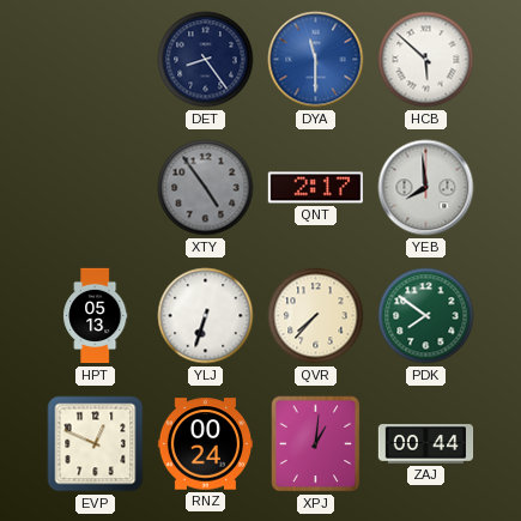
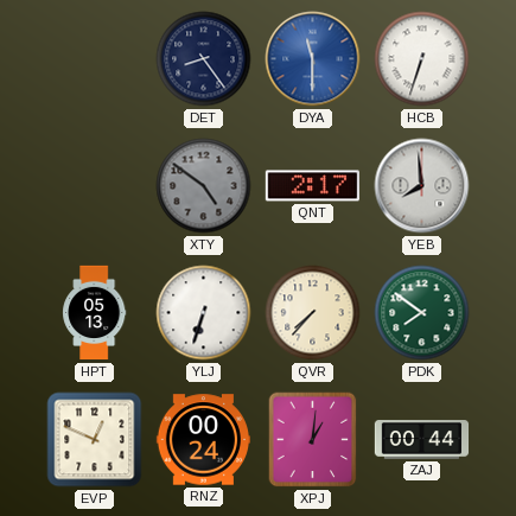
HCB: 5:52 -> 6:33
XTY: 4:54 -> 4:51
